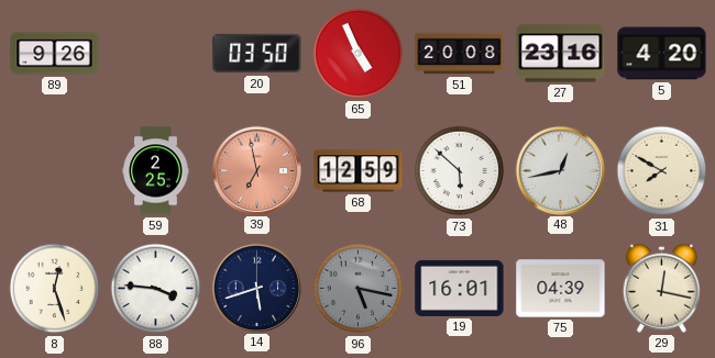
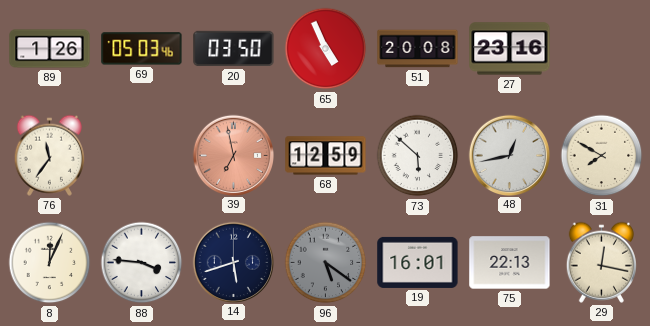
89: 9:26 -> 1:26
69: none -> 05:03
5: 4:20 -> none
76: none -> 11:36
59: 2:25 -> none
8: 12:27 -> 12:04
96: 5:17 -> 5:21
75: 04:39 -> 22:13
